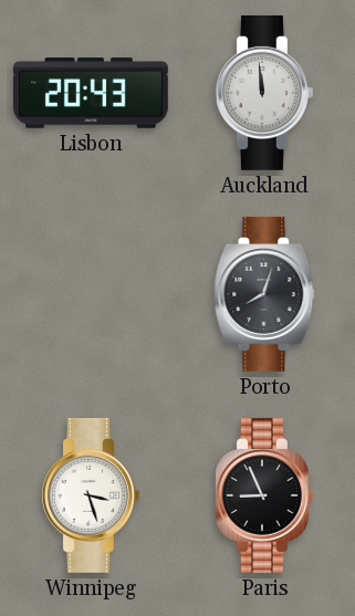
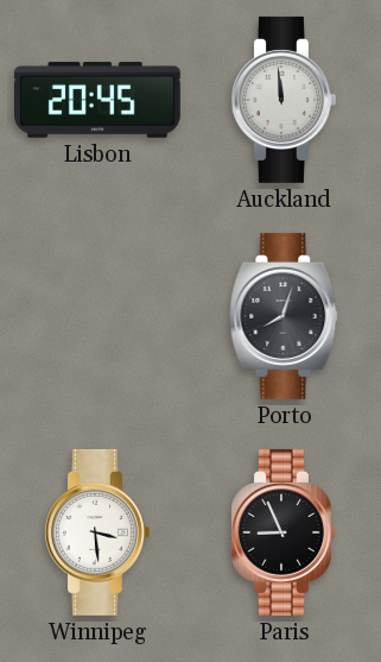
Lisbon: 20:43 -> 20:45
Winnipeg: 3:27 -> 3:29
